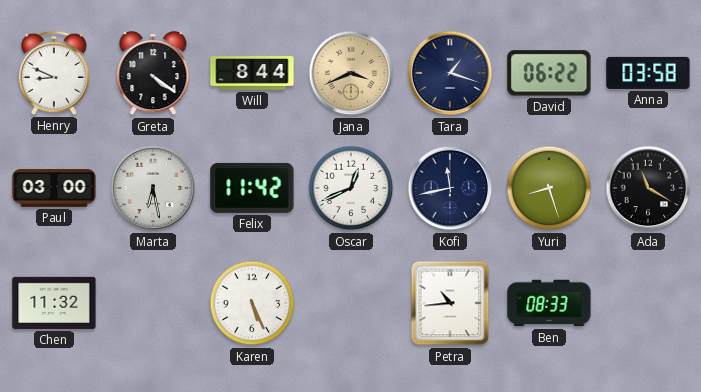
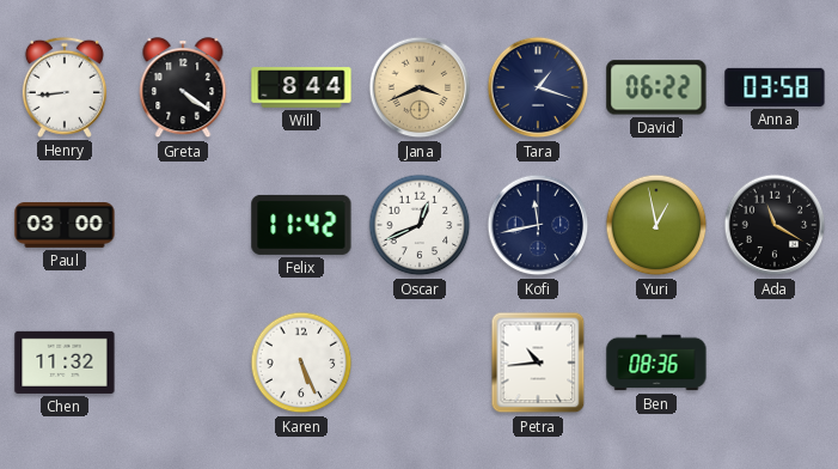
Henry: 8:49 -> 8:44
Marta: 6:28 -> none
Yuri: 8:27 -> 12:58
Ben: 08:33 -> 08:36
